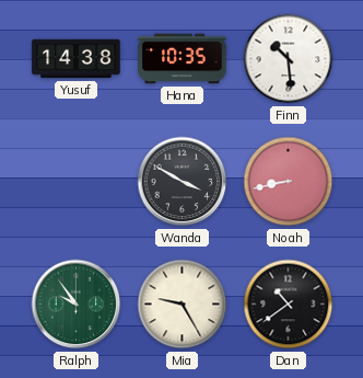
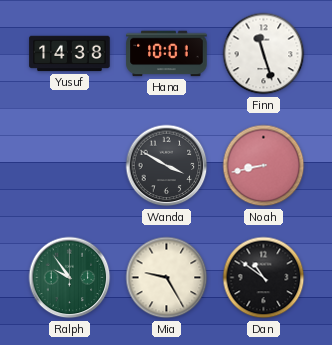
Hana: 10:35 -> 10:01
Finn: 10:29 -> 11:27
Dan: 10:39 -> 10:51
